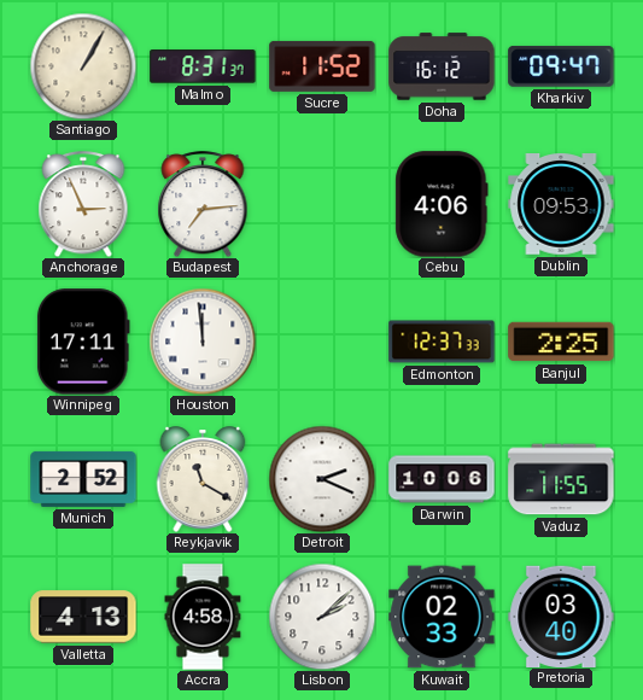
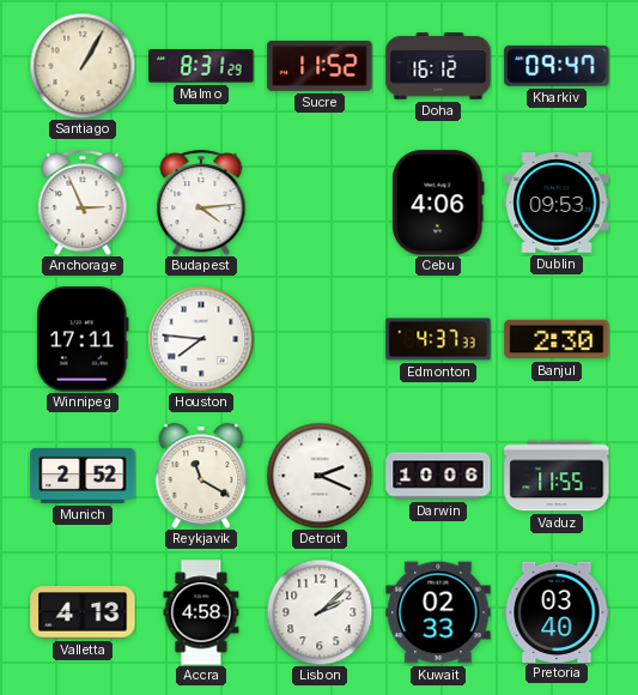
Malmo: 8:31:37 -> 8:31:29
Budapest: 7:14 -> 4:14
Houston: 11:59 -> 7:46
Edmonton: 12:37 -> 4:37
Banjul: 2:25 -> 2:30
